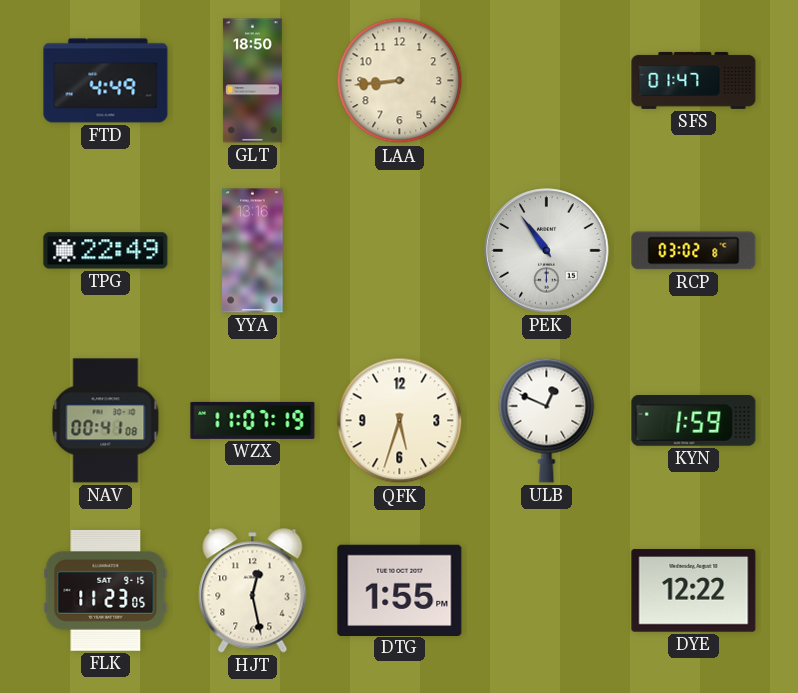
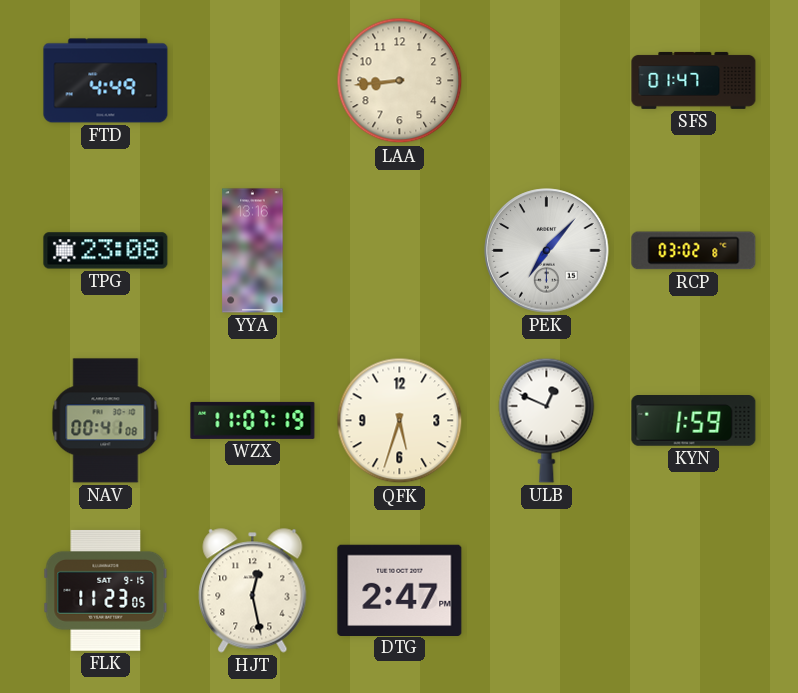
GLT: 18:50 -> none
TPG: 22:49 -> 23:08
PEK: 10:54 -> 7:07
DTG: 1:55 -> 2:47
DYE: 12:22 -> none
